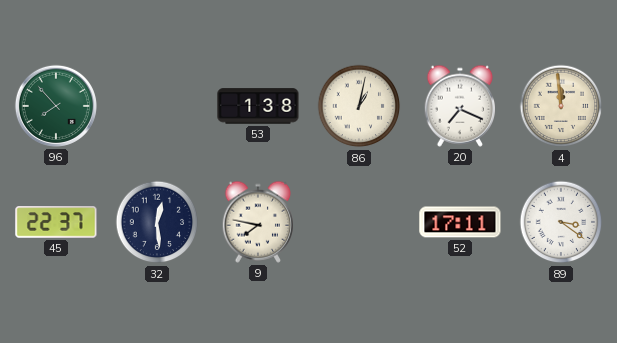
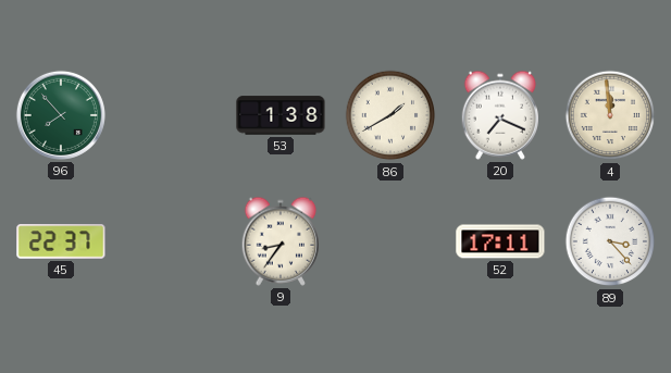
86: 1:02 -> 1:40
32: 12:29 -> none
9: 7:47 -> 8:36
89: 3:21 -> 3:23
